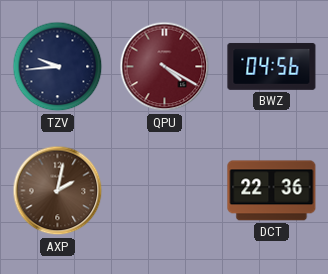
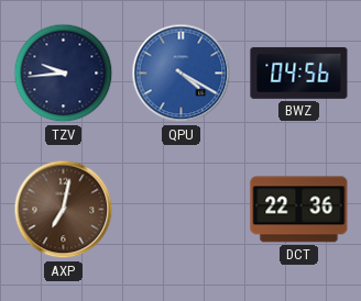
QPU dial: burgundy -> blue
AXP: 2:02 -> 7:02
